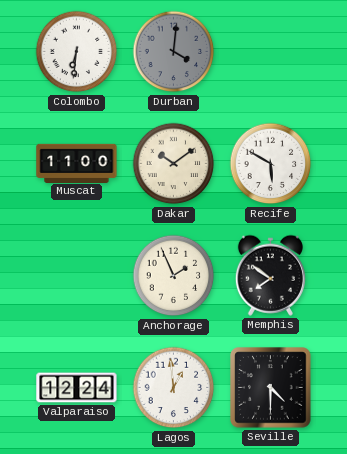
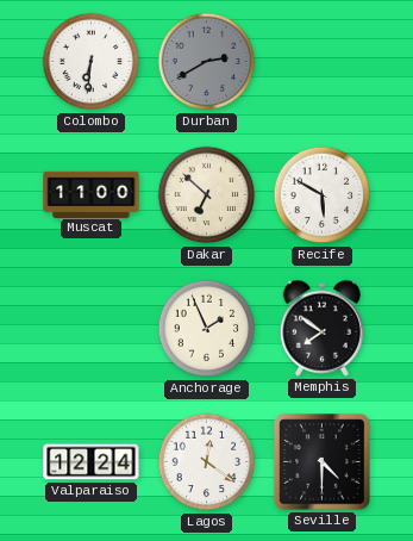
Durban: 4:01 -> 2:40
Dakar: 10:09 -> 6:52
Lagos: 12:59 -> 12:21
